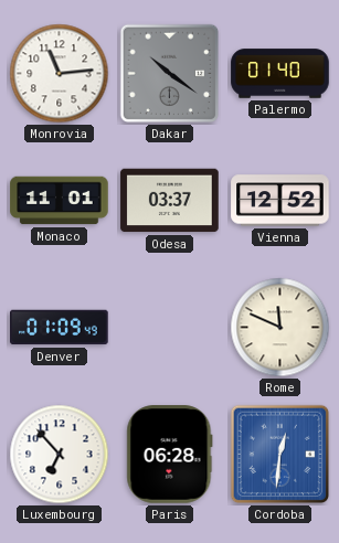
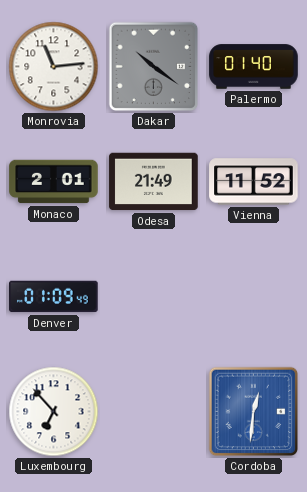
Monaco: 11:01 -> 2:01
Odesa: 03:37 -> 21:49
Vienna: 12:52 -> 11:52
Rome: 11:49 -> none
Paris: 06:28 -> none
